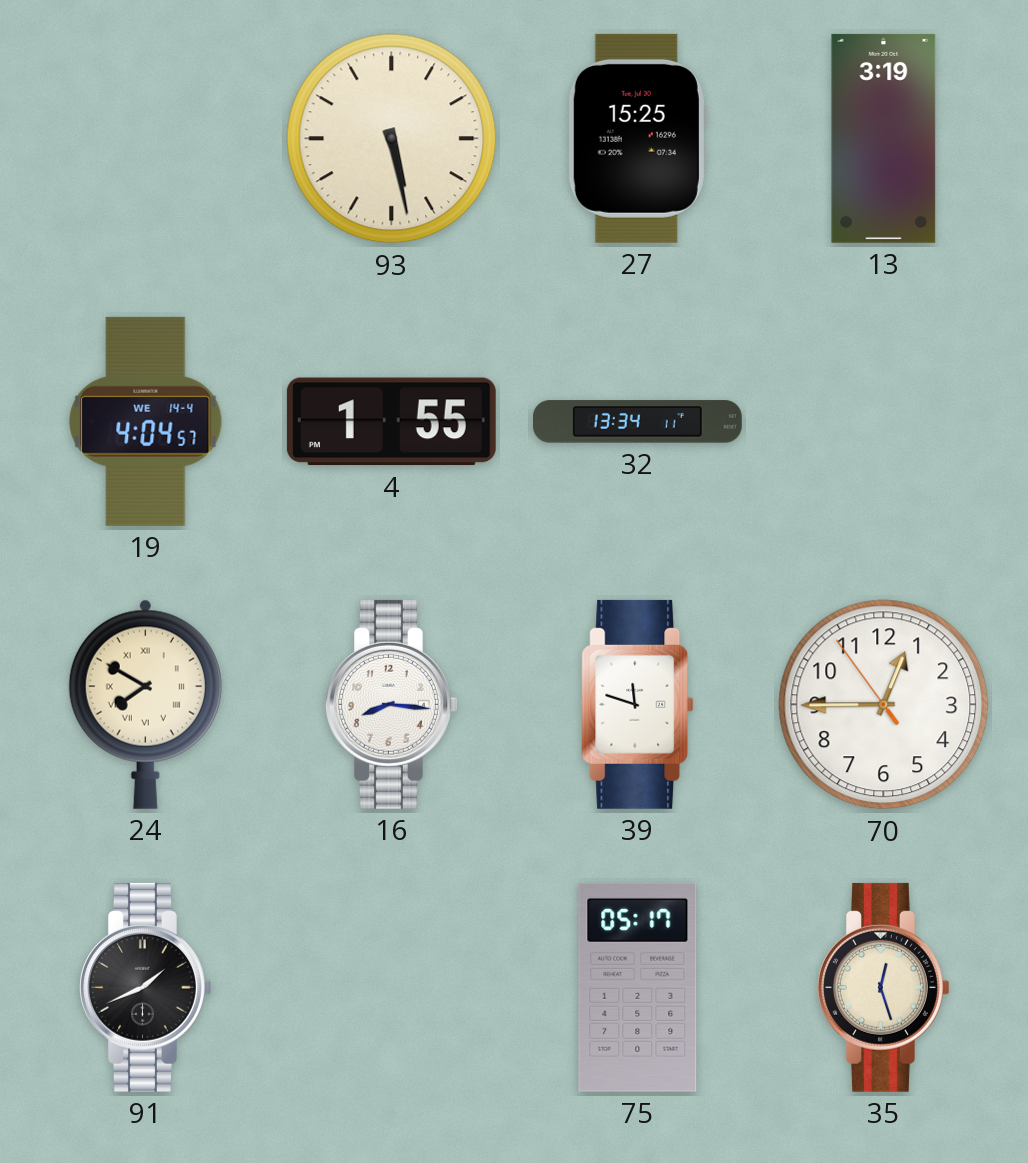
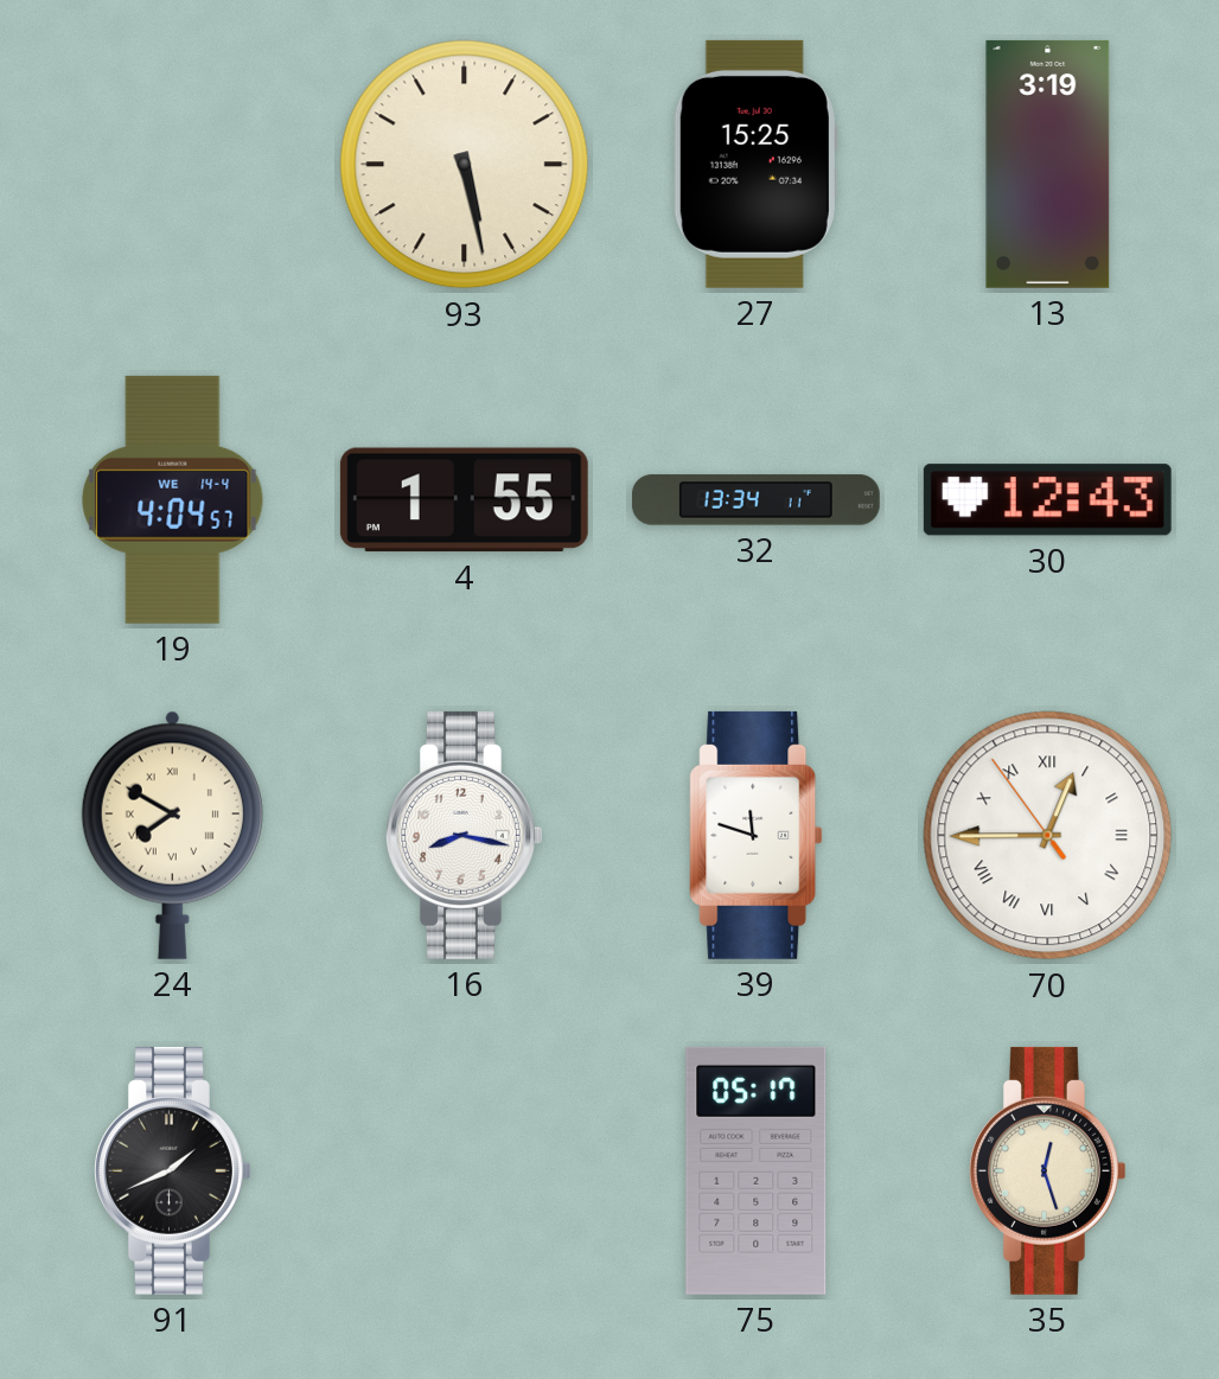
30: none -> 12:43
16: 8:16 -> 8:17
70 numerals: Arabic -> Roman
